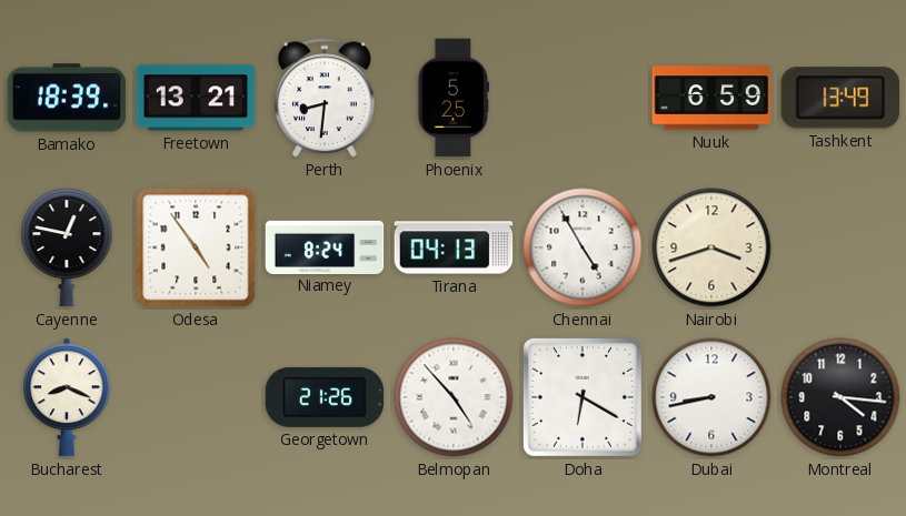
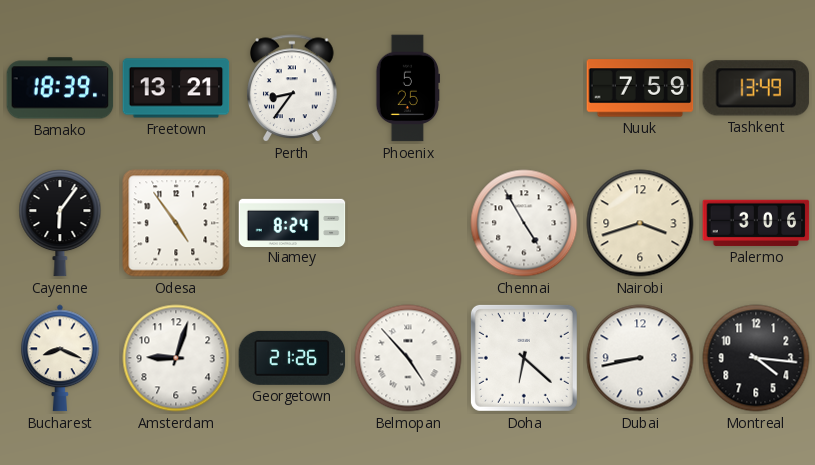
Perth: 8:31 -> 8:36
Nuuk: 6:59 -> 7:59
Cayenne: 12:47 -> 6:06
Tirana: 04:13 -> none
Palermo: none -> 3:06
Amsterdam: none -> 9:03
Doha: 6:20 -> 6:22
